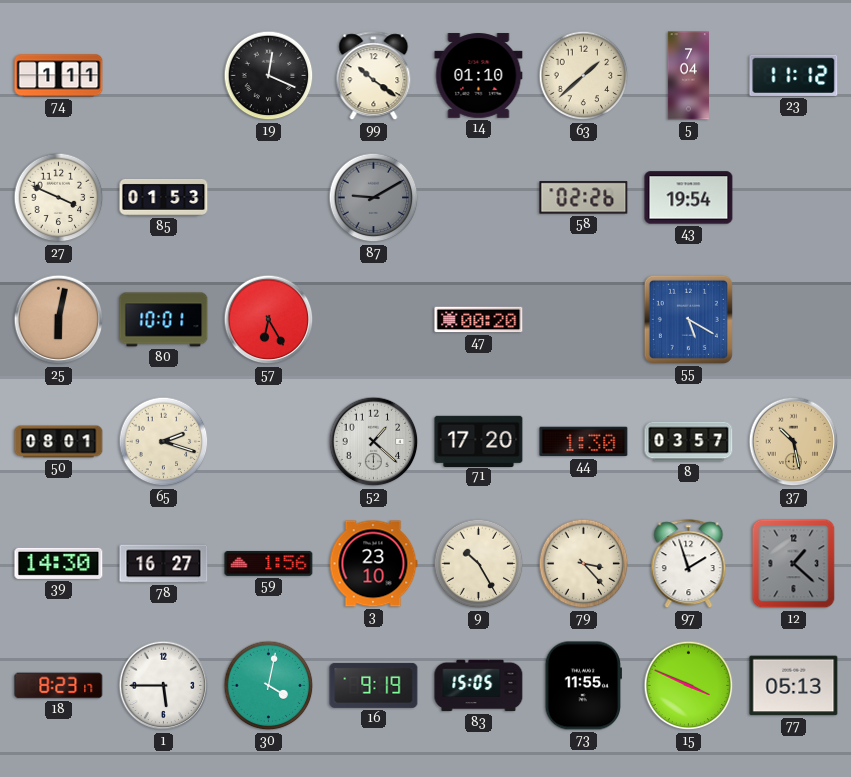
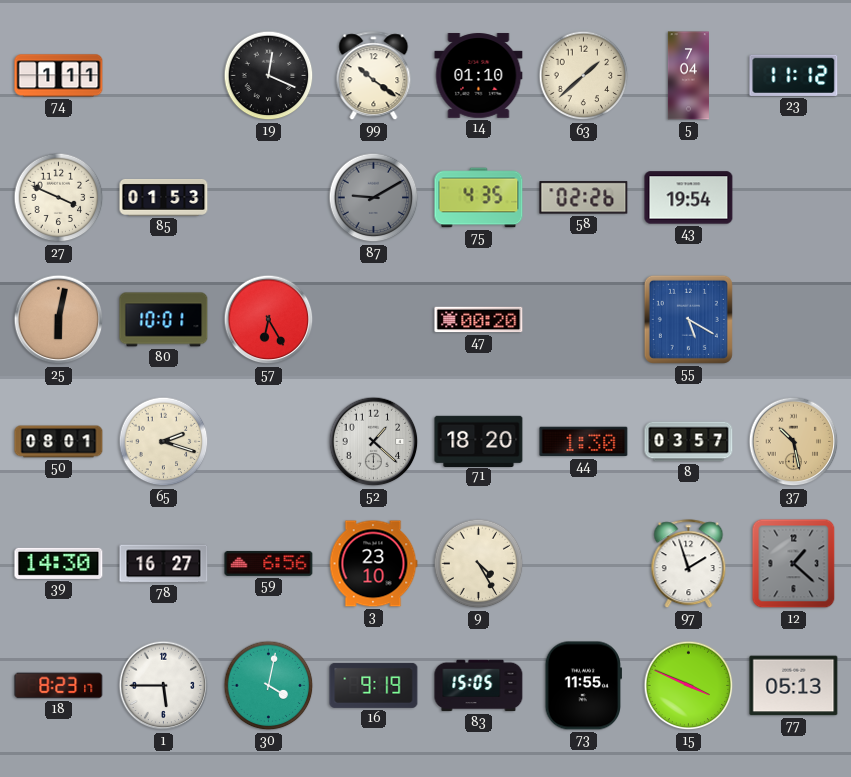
75: none -> 4:35
71: 17:20 -> 18:20
59: 1:56 -> 6:56
9: 10:25 -> 4:25
79: 3:23 -> none
